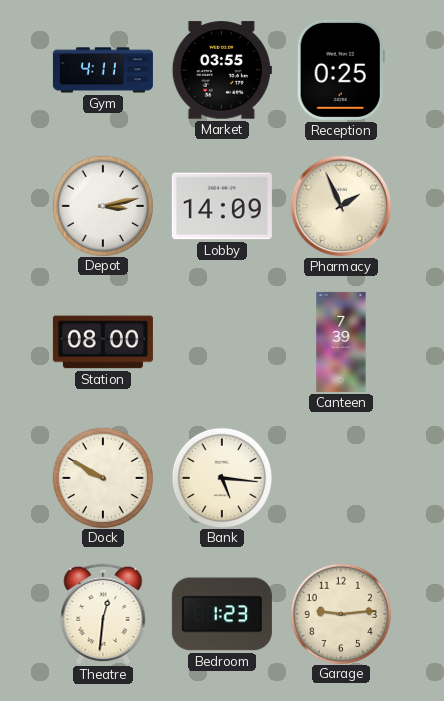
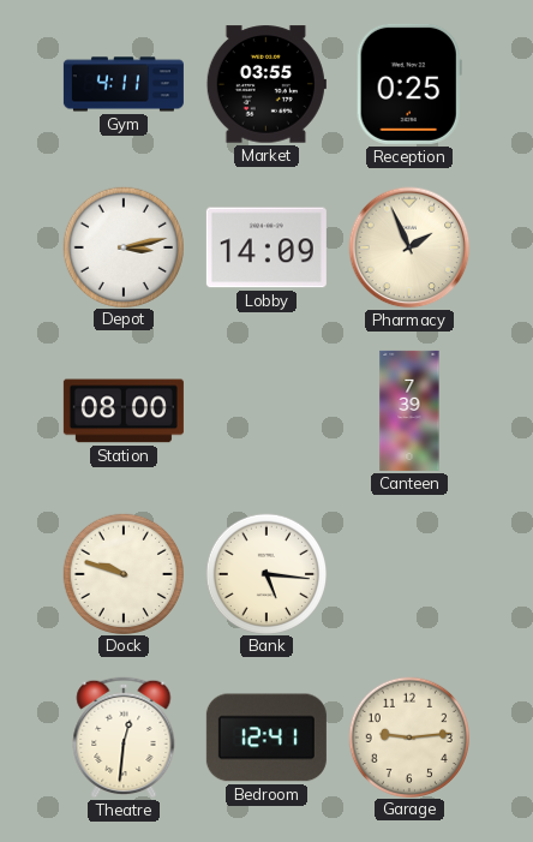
Dock: 9:50 -> 9:48
Bedroom: 1:23 -> 12:41
